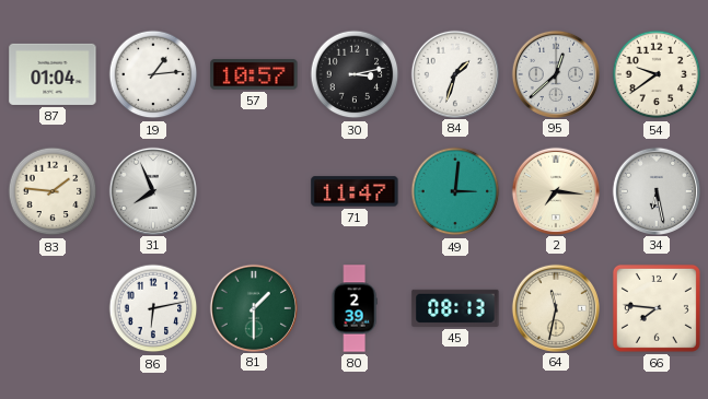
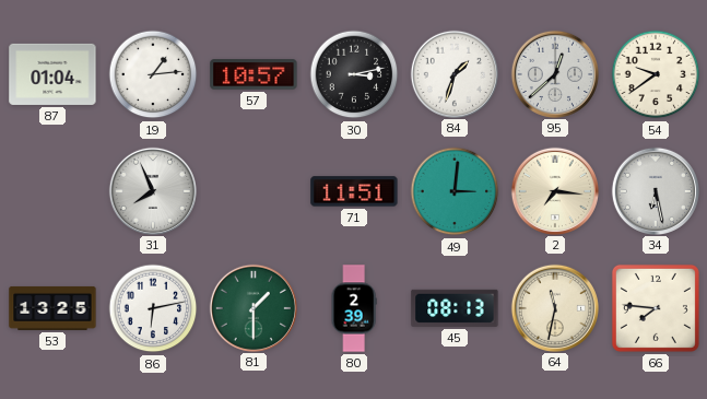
83: 1:46 -> none
71: 11:47 -> 11:51
53: none -> 13:25
